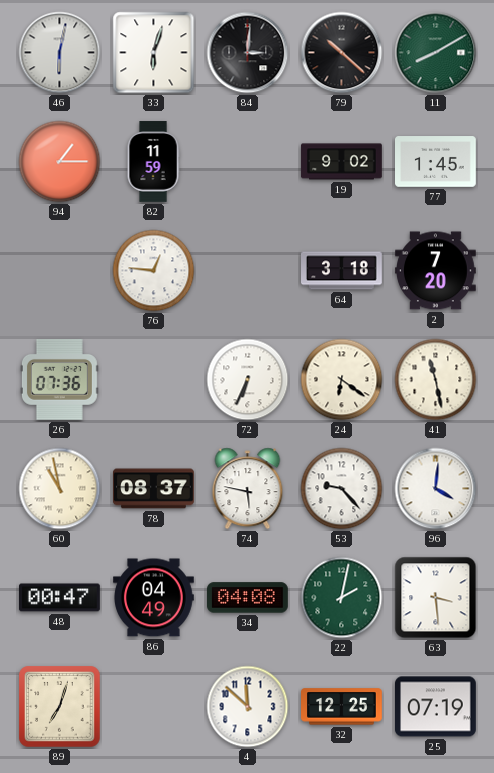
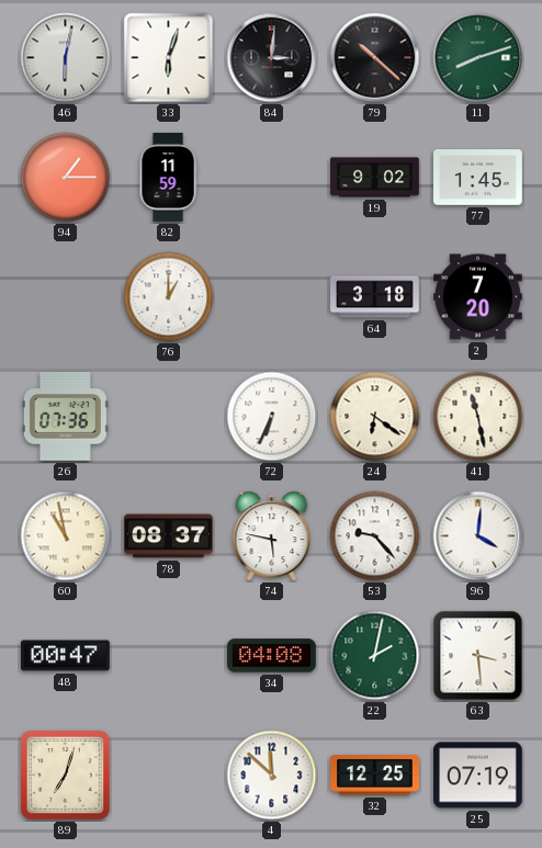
11: 8:10 -> 8:12
76: 12:46 -> 1:00
86: 04:49 -> none
